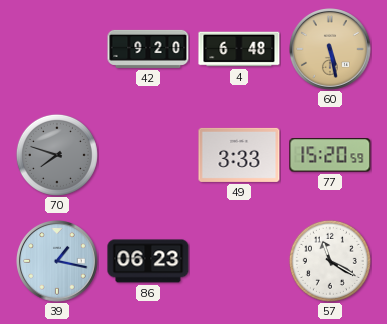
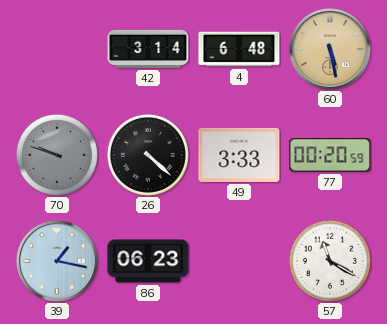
42: 9:20 -> 3:14
70: 7:48 -> 9:48
26: none -> 4:22
77: 15:20 -> 00:20
